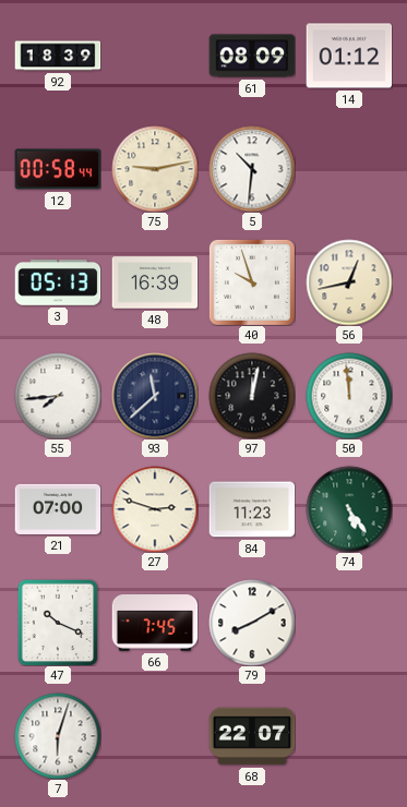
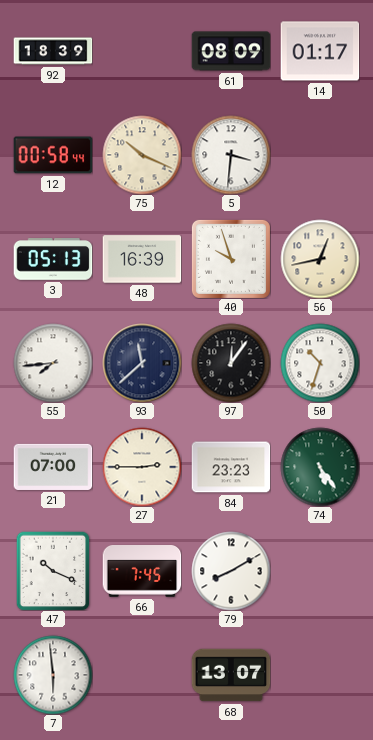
14: 01:12 -> 01:17
75: 9:13 -> 10:19
5: 10:31 -> 3:31
97: 12:02 -> 12:06
50: 11:59 -> 10:33
27: 2:48 -> 2:45
84: 11:23 -> 23:23
7: 6:03 -> 5:59
68: 22:07 -> 13:07
